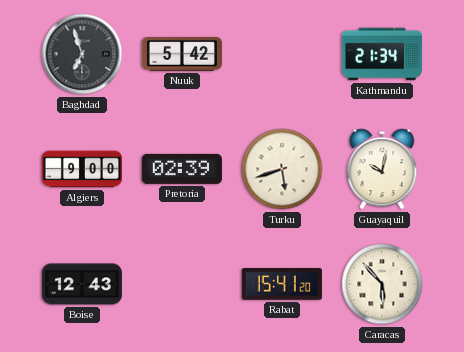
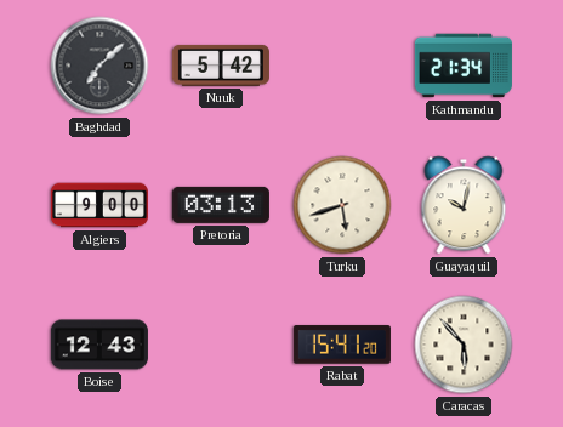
Baghdad: 6:57 -> 7:08
Pretoria: 02:39 -> 03:13
